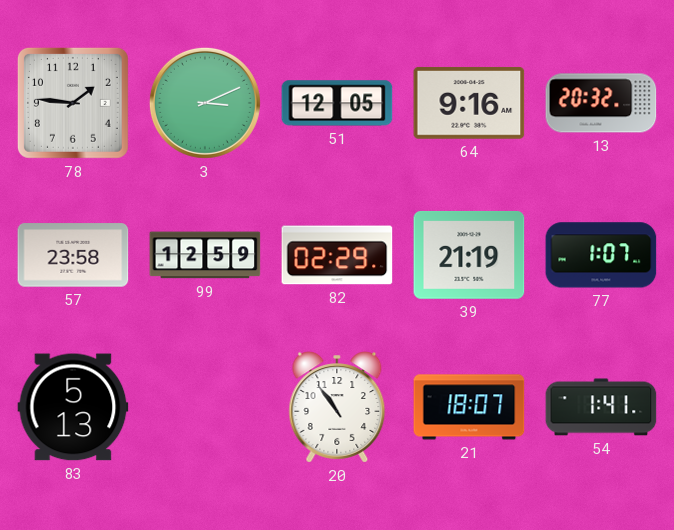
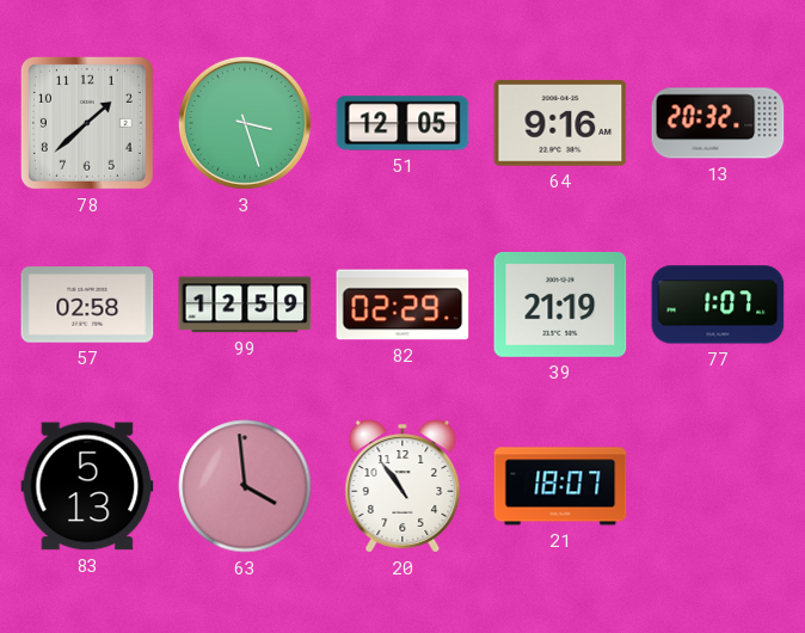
78: 1:46 -> 1:38
3: 3:11 -> 3:27
57: 23:58 -> 02:58
63: none -> 3:59
54: 1:41 -> none
